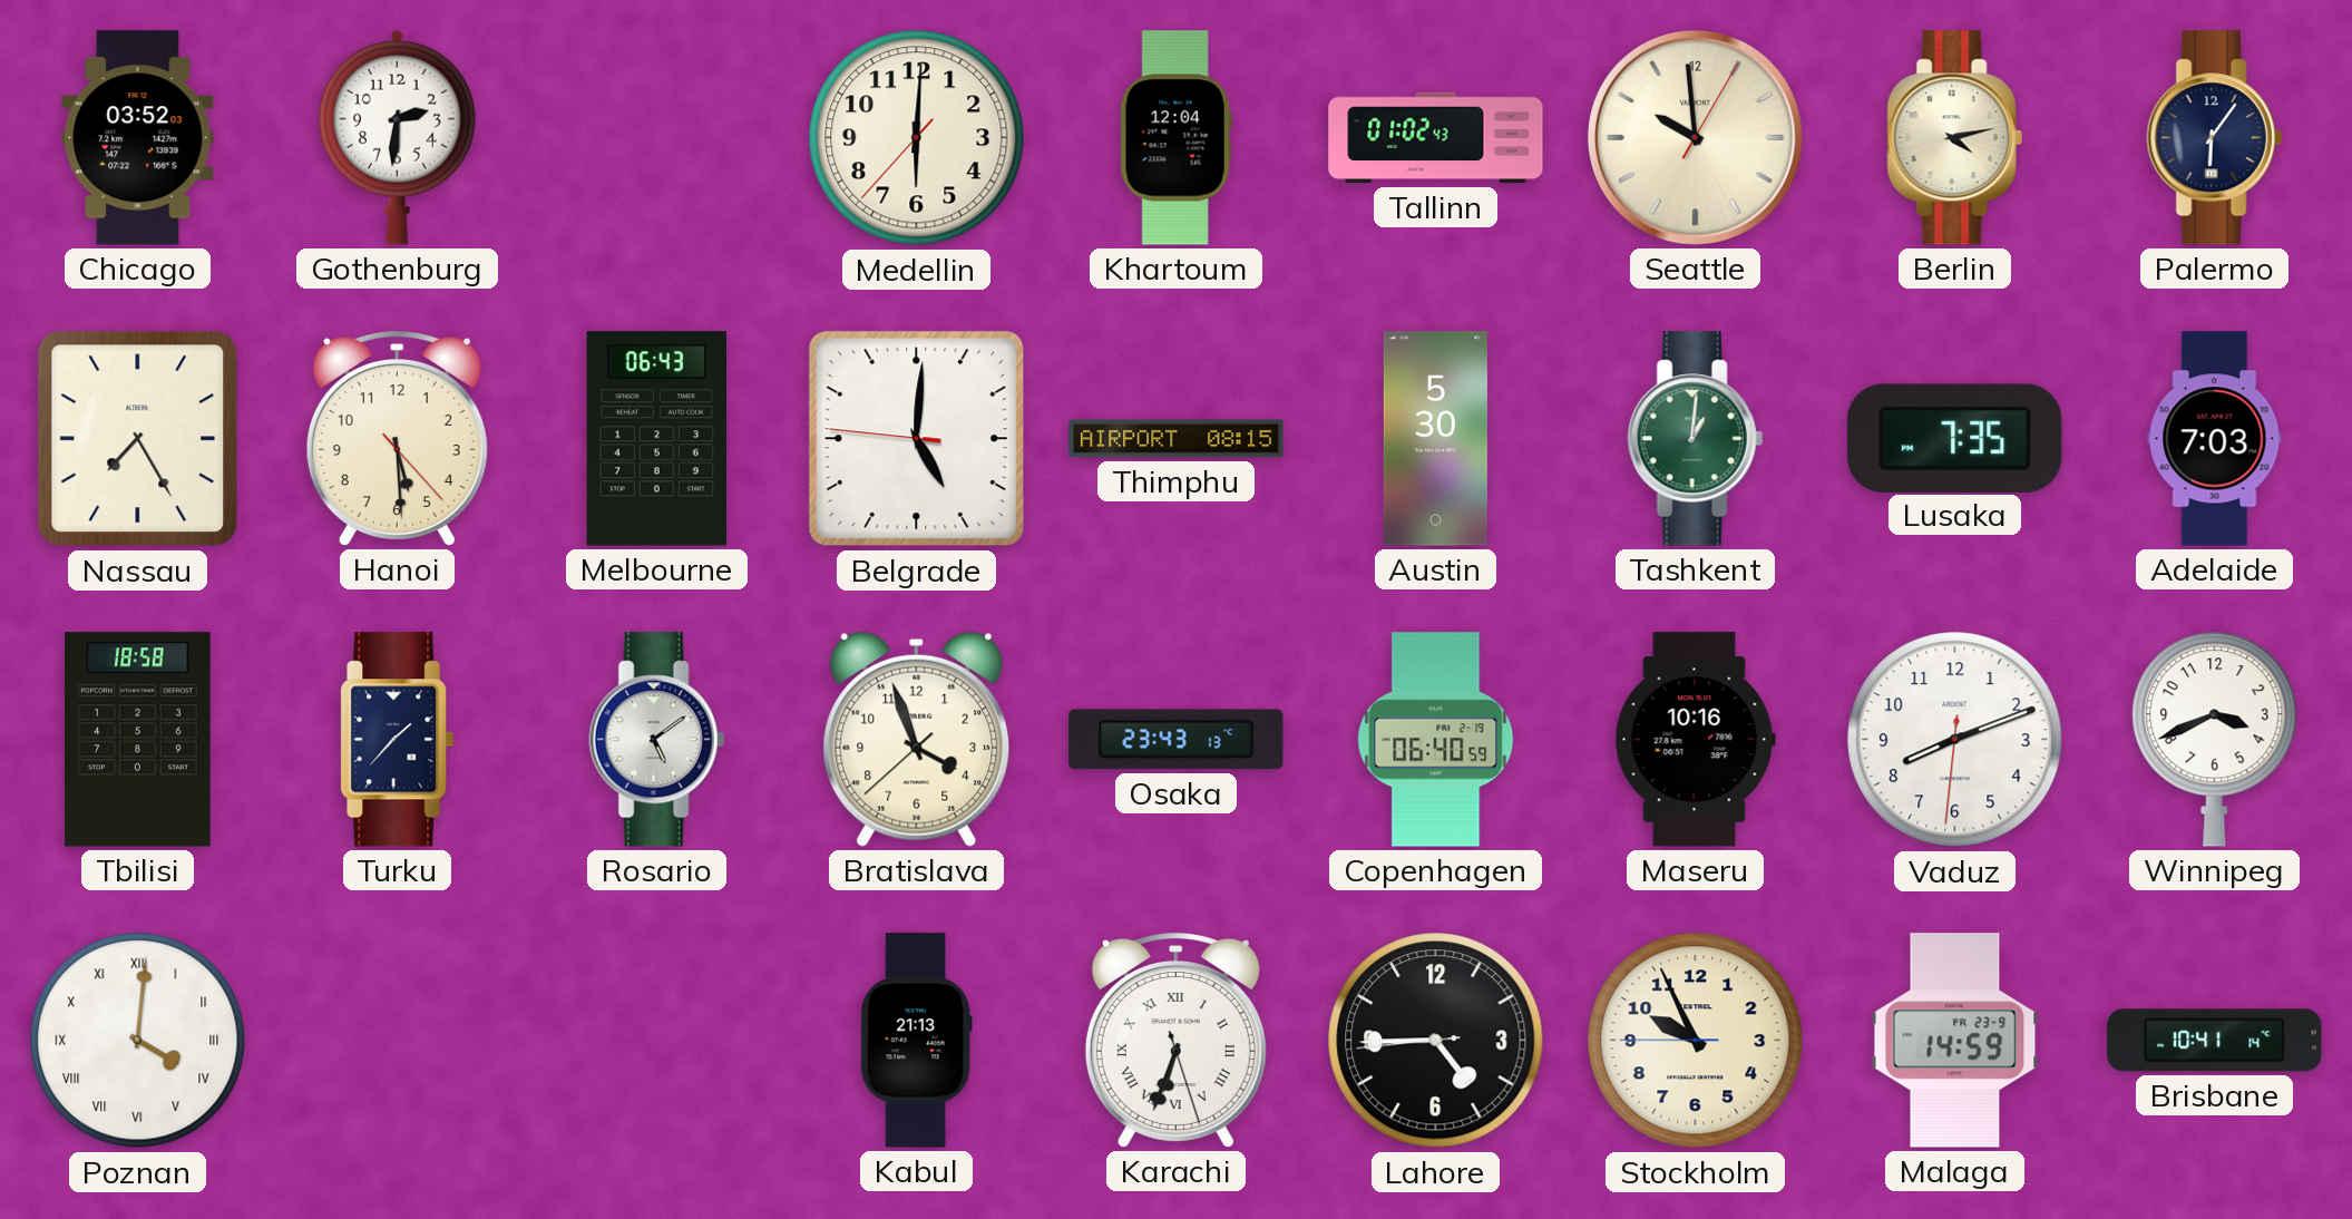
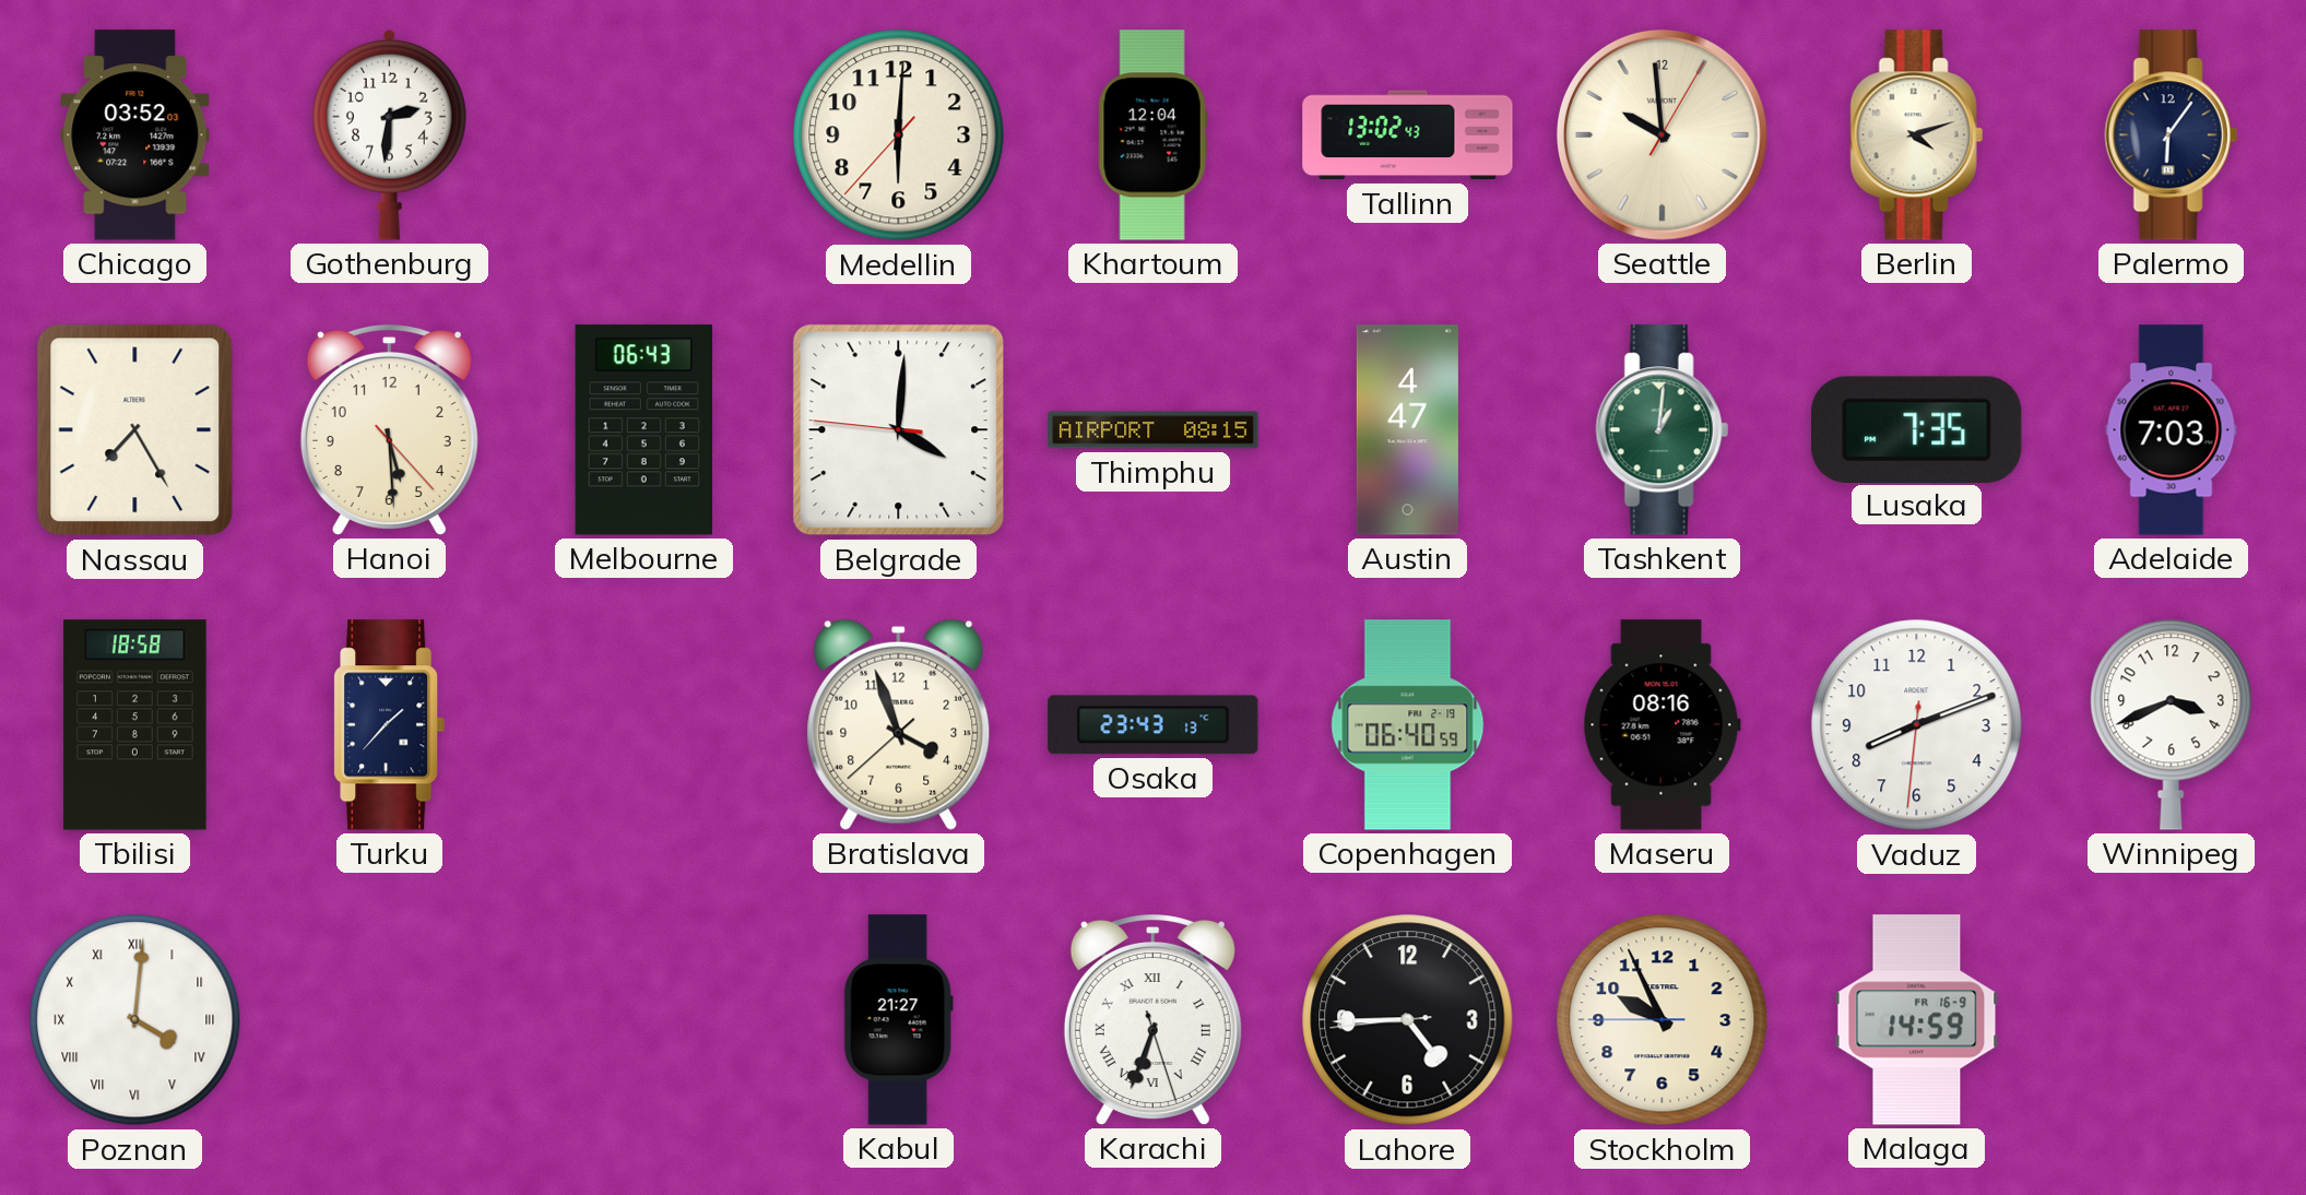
Tallinn: 01:02 -> 13:02
Berlin: 4:13 -> 4:12
Belgrade: 5:00 -> 4:00
Austin: 5:30 -> 4:47
Rosario: 5:09 -> none
Maseru: 10:16 -> 08:16
Kabul: 21:13 -> 21:27
Malaga date: FR 23-9 -> FR 16-9
Brisbane: 10:41 -> none
